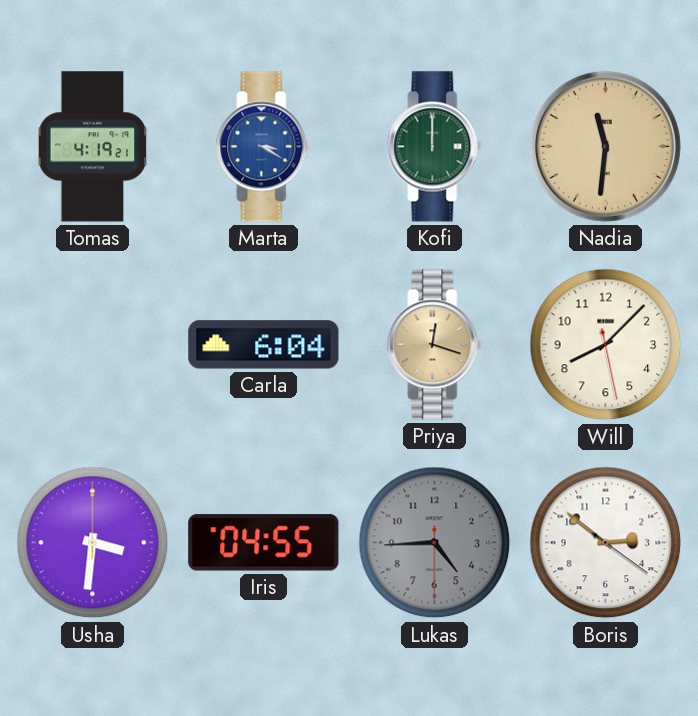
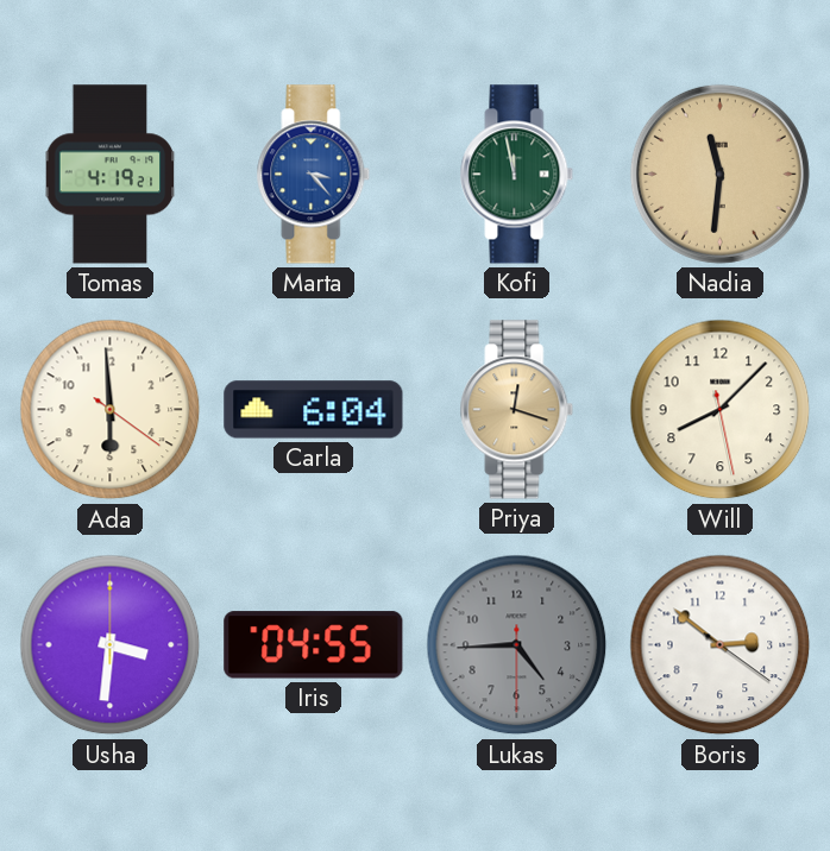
Marta: 3:20 -> 3:23
Kofi: 12:00 -> 11:58
Ada: none -> 5:59
